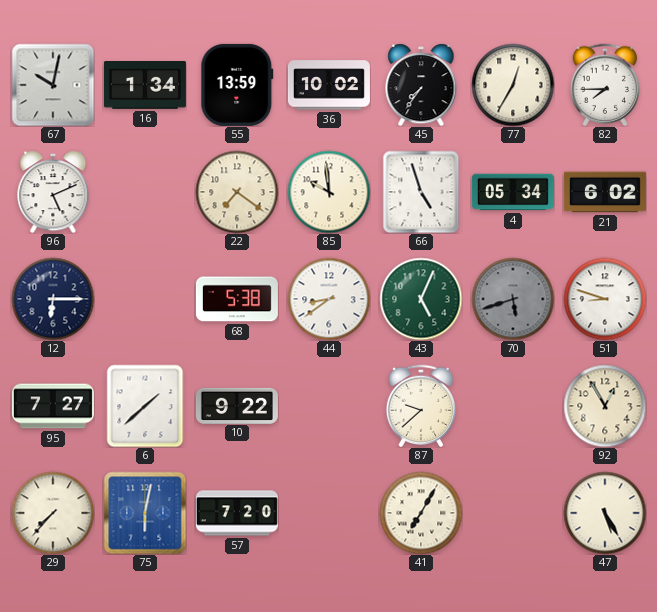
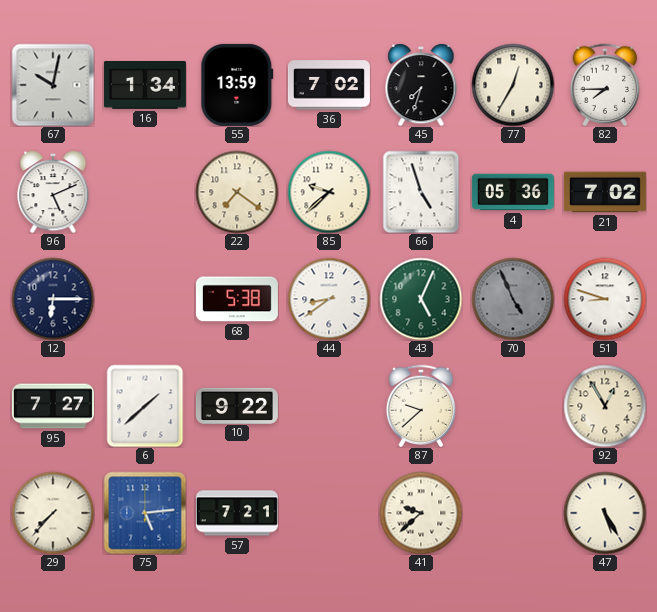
36: 10:02 -> 7:02
45: 7:36 -> 7:33
85: 9:59 -> 9:38
4: 05:34 -> 05:36
21: 6:02 -> 7:02
70: 5:42 -> 4:56
75: 6:02 -> 5:14
57: 7:20 -> 7:21
41: 7:05 -> 9:38
